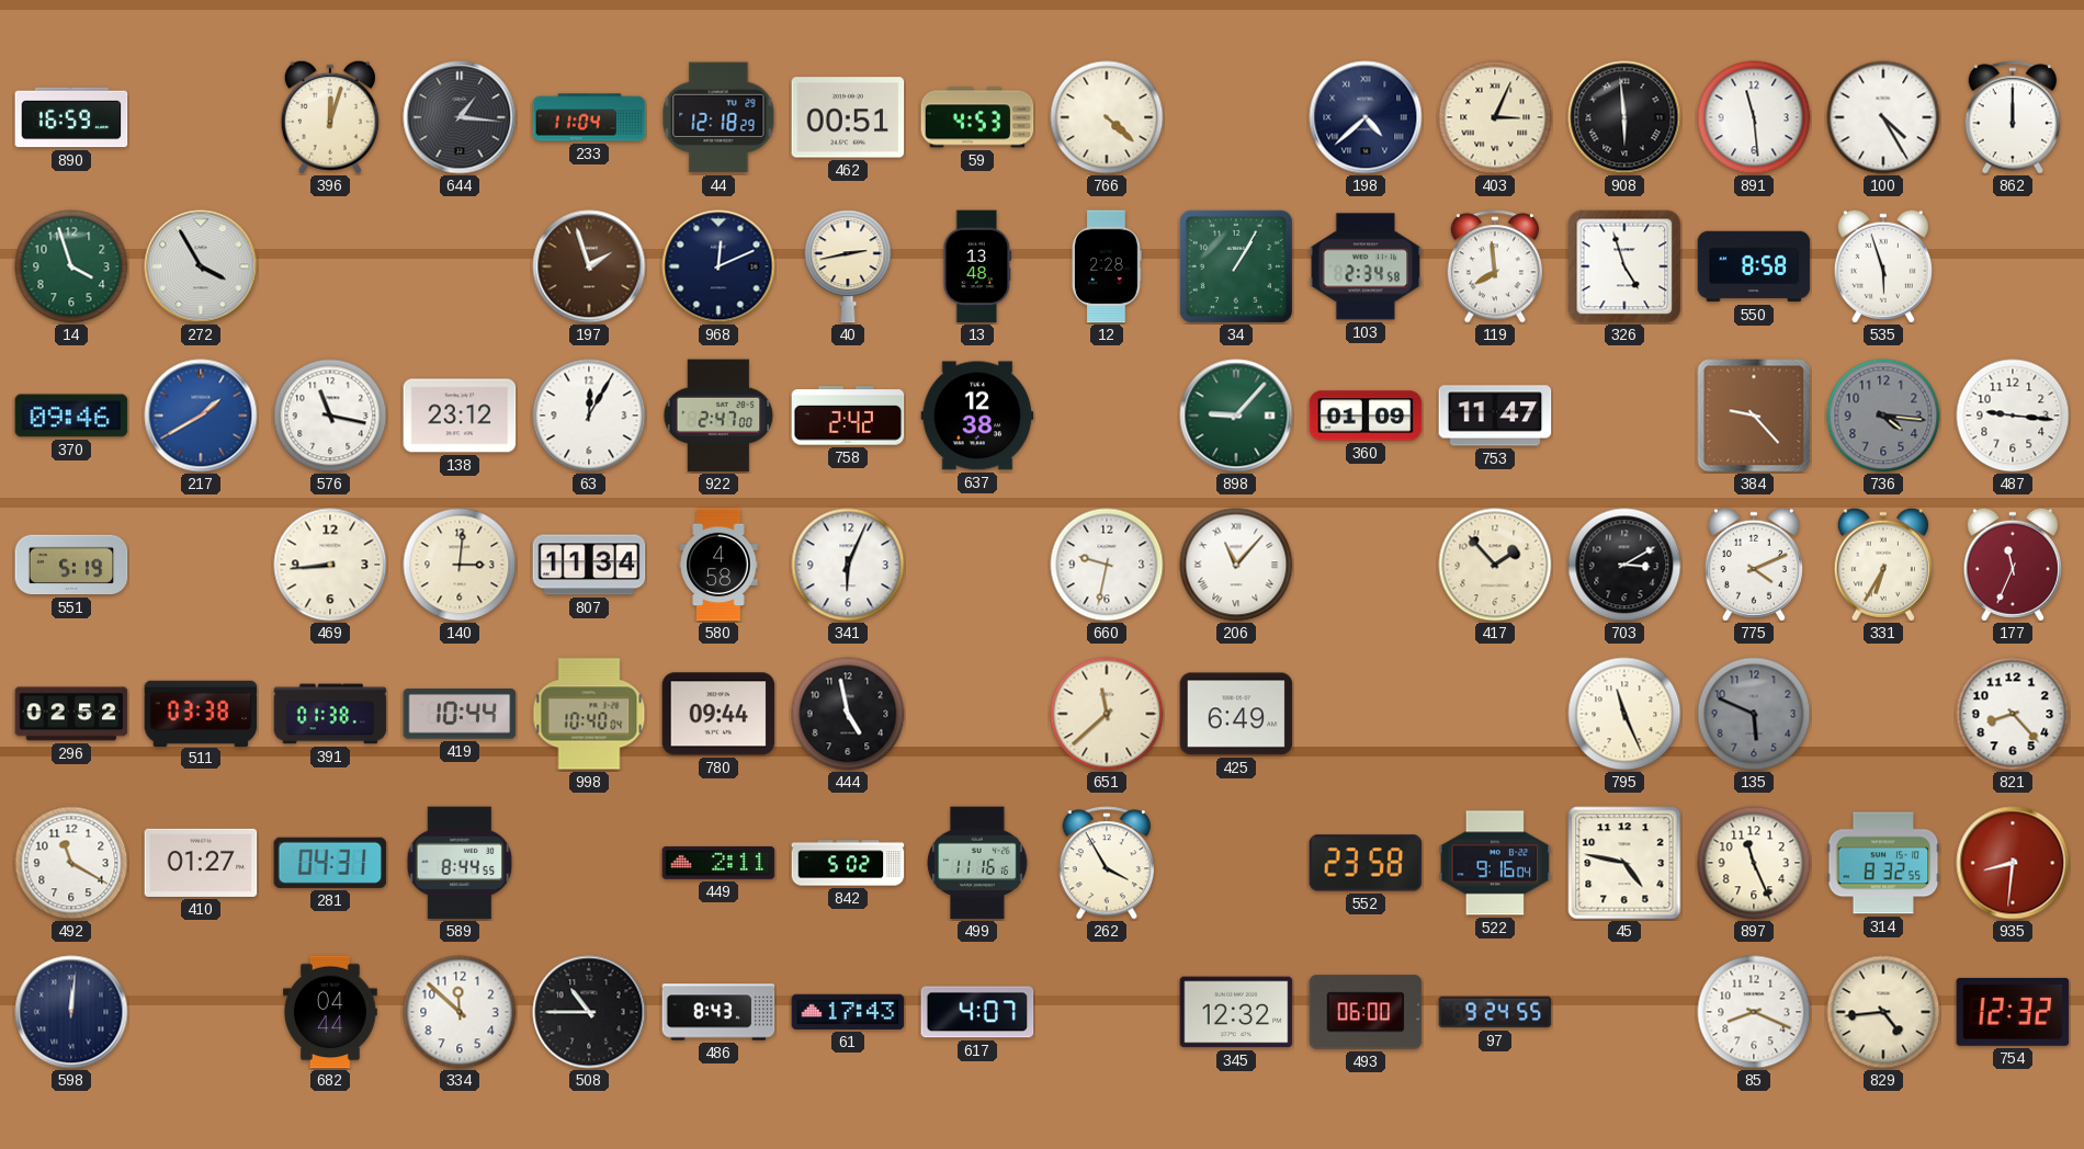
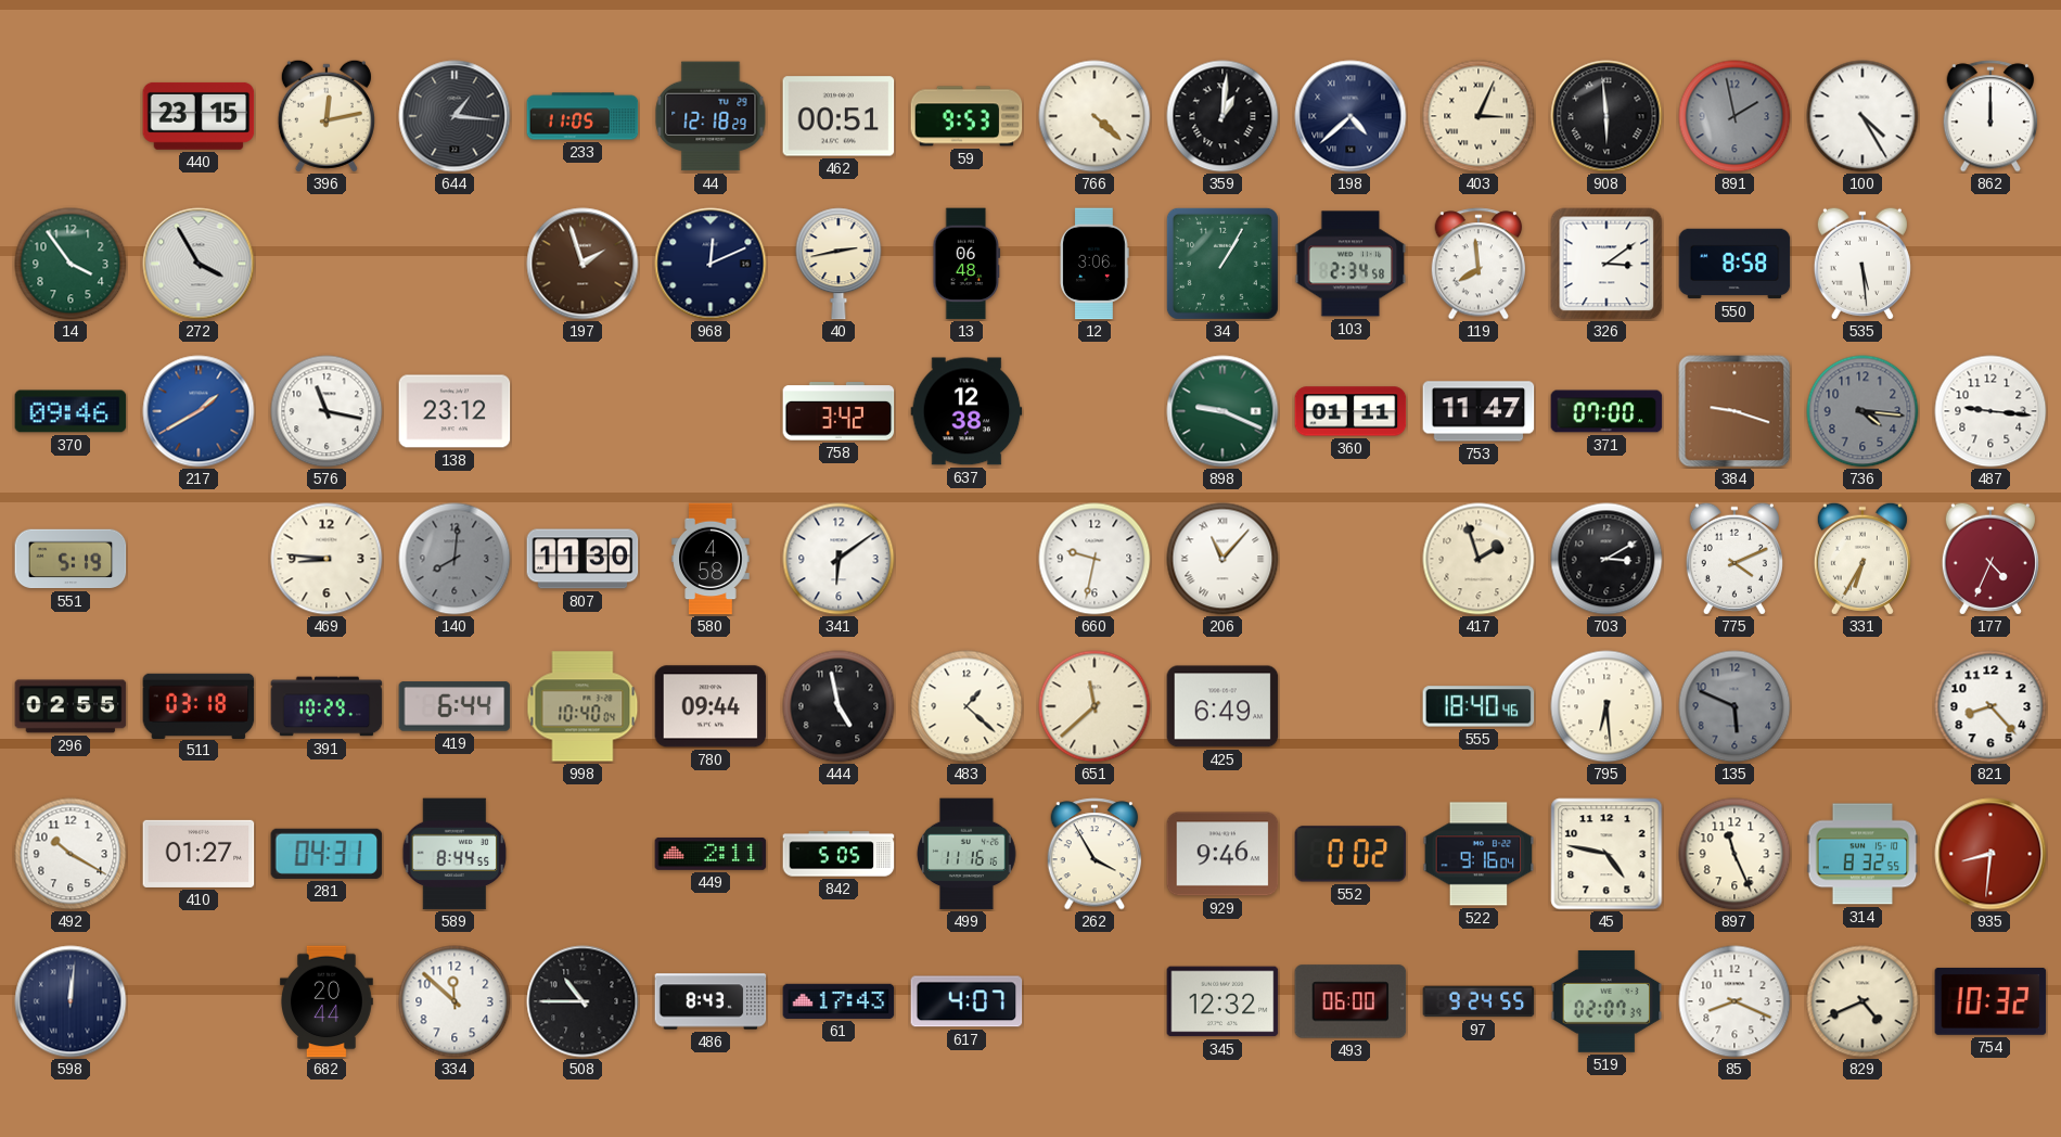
890: 16:59 -> none
440: none -> 23:15
396: 12:03 -> 12:13
233: 11:04 -> 11:05
59: 4:53 -> 9:53
359: none -> 1:01
891: 11:29 -> 1:58
891 dial: white -> grey
14: 3:57 -> 3:54
13: 13:48 -> 06:48
12: 2:28 -> 3:06
326: 4:57 -> 3:09
535: 5:57 -> 5:29
63: 12:05 -> none
922: 2:47 -> none
758: 2:42 -> 3:42
898: 9:07 -> 9:19
360: 01:09 -> 01:11
371: none -> 07:00
384: 9:23 -> 9:18
469: 8:44 -> 8:46
140: 3:01 -> 8:01
140 dial: cream -> grey
807: 11:34 -> 11:30
341: 6:04 -> 6:09
417: 1:53 -> 1:57
177: 11:34 -> 4:34
296: 02:52 -> 02:55
511: 03:38 -> 03:18
391: 01:38 -> 10:29
419: 10:44 -> 6:44
483: none -> 1:22
555: none -> 18:40
795: 11:26 -> 6:29
492: 11:20 -> 10:20
842: 5:02 -> 5:05
929: none -> 9:46
552: 23:58 -> 0:02
682: 04:44 -> 20:44
519: none -> 02:07
829: 4:44 -> 4:41
754: 12:32 -> 10:32
